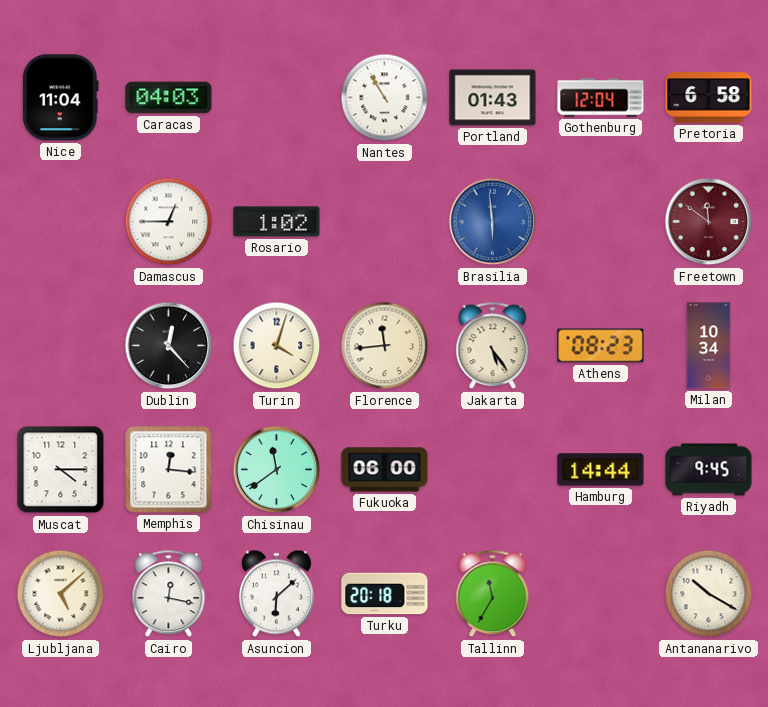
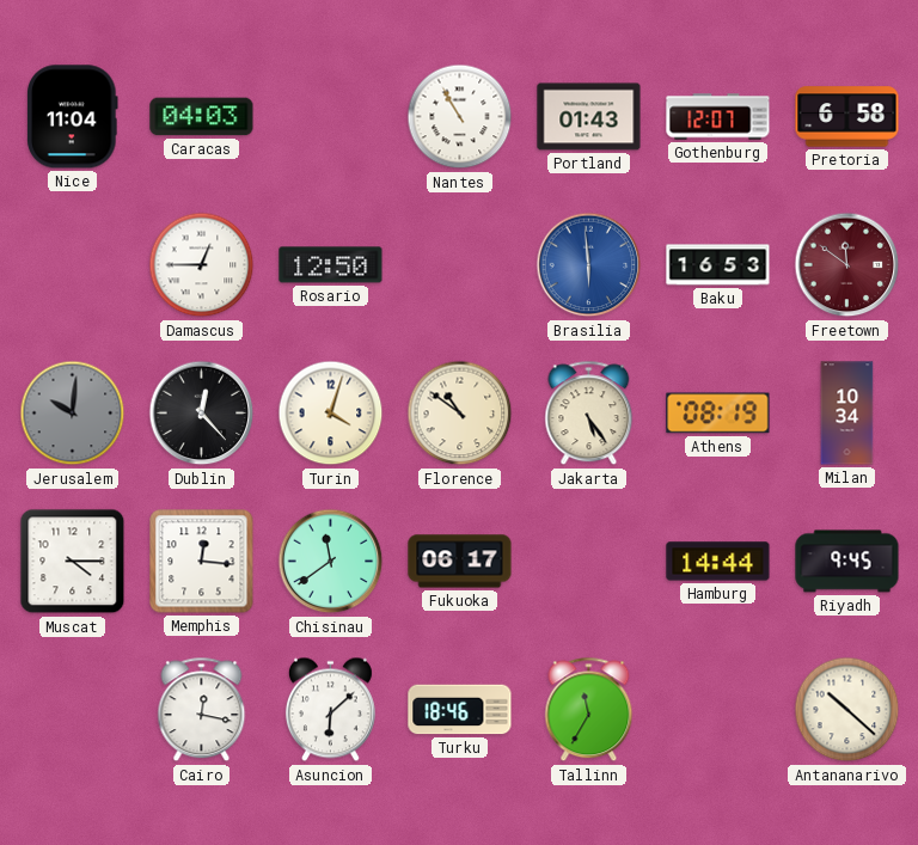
Gothenburg: 12:04 -> 12:07
Rosario: 1:02 -> 12:50
Baku: none -> 16:53
Jerusalem: none -> 10:01
Florence: 11:44 -> 10:51
Athens: 08:23 -> 08:19
Fukuoka: 06:00 -> 06:17
Ljubljana: 5:08 -> none
Turku: 20:18 -> 18:46
Antananarivo: 10:20 -> 10:22
